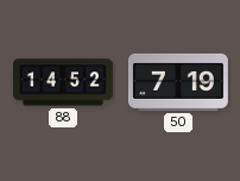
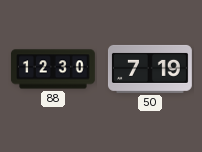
88: 14:52 -> 12:30
